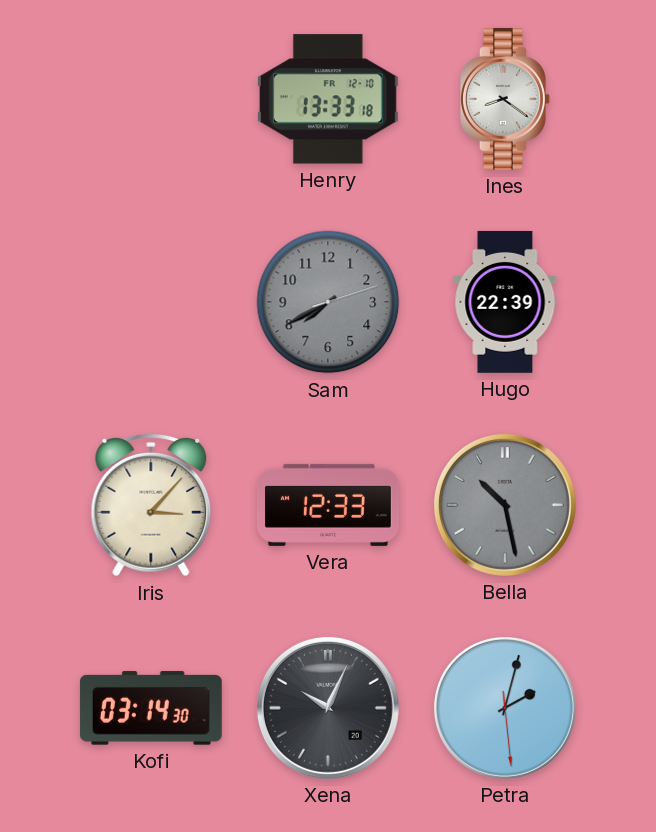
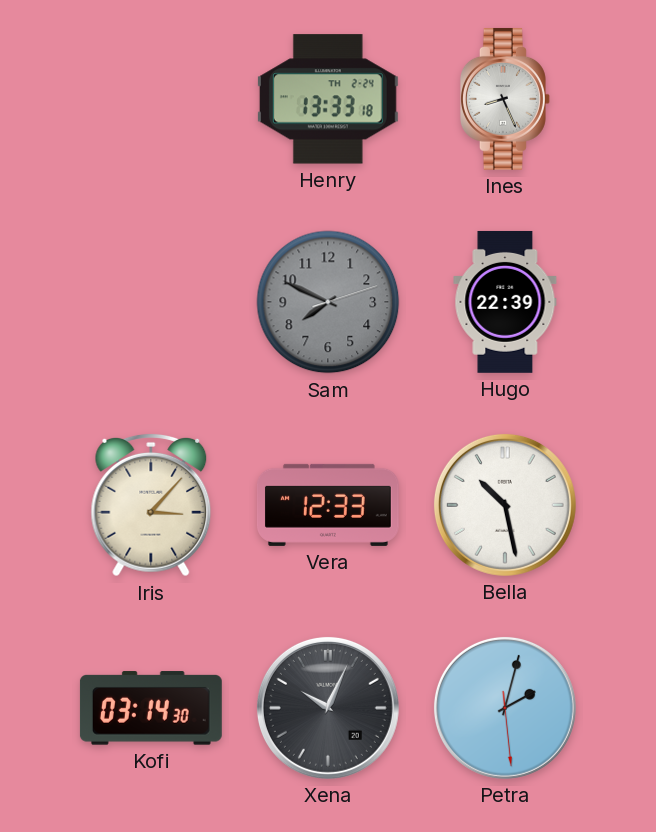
Henry date: FR 12-10 -> TH 2-24
Ines: 8:21 -> 8:26
Sam: 7:40 -> 7:49
Bella dial: grey -> white
